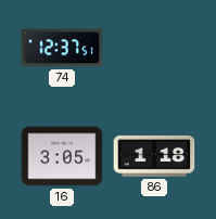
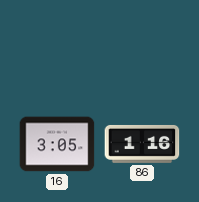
74: 12:37 -> none
86: 1:18 -> 1:16
